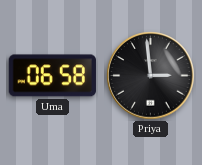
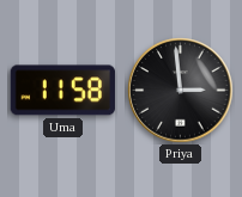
Uma: 06:58 -> 11:58
